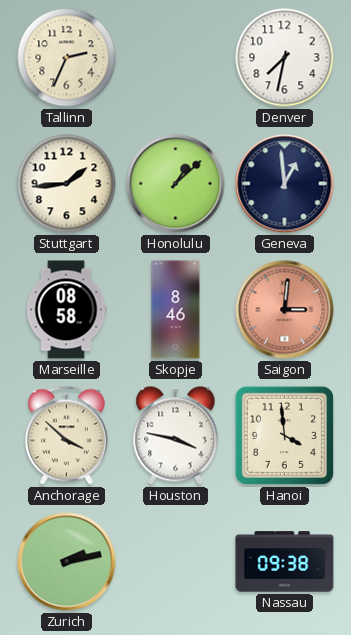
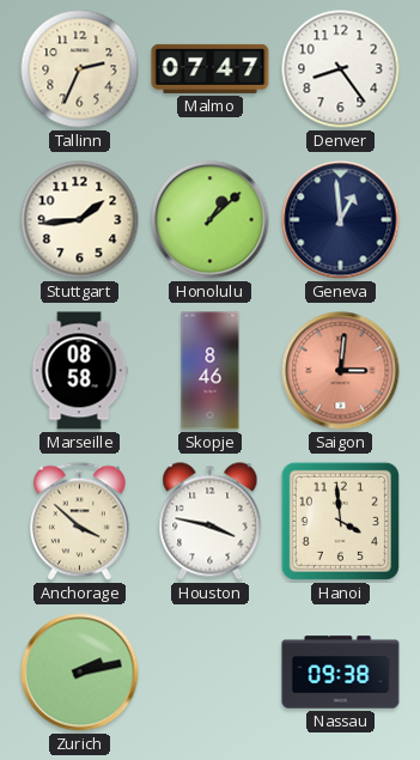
Malmo: none -> 07:47
Denver: 7:32 -> 8:24
